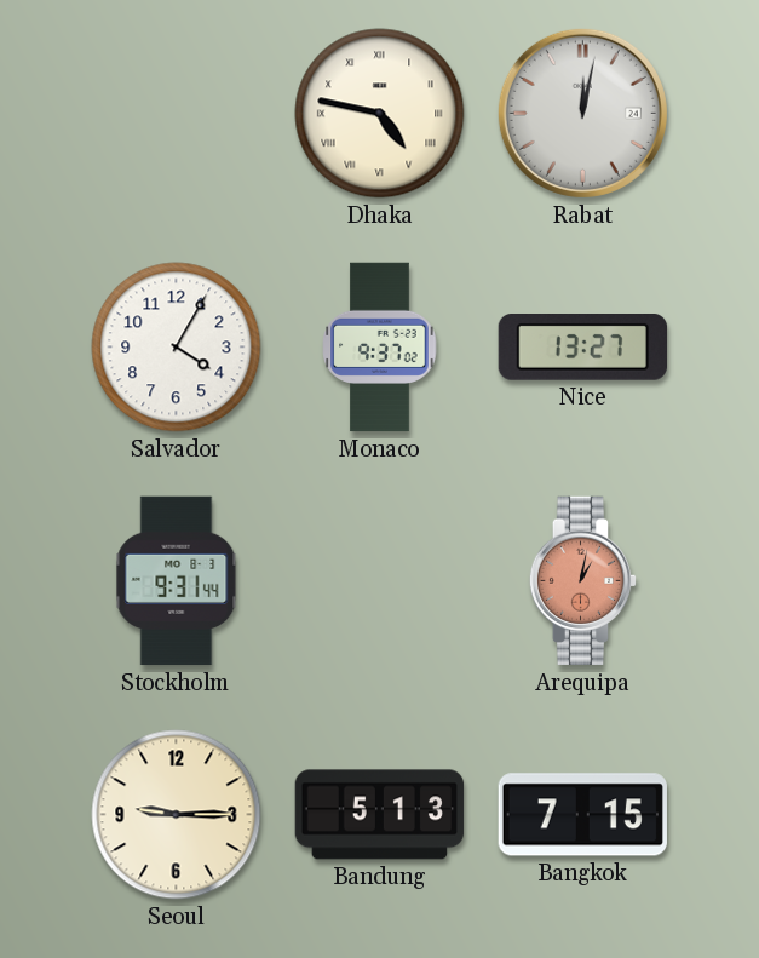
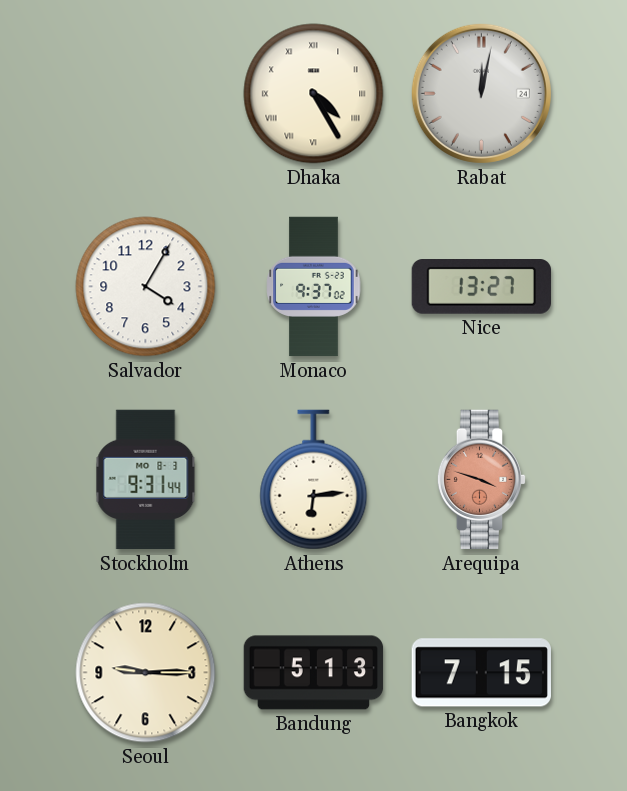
Dhaka: 4:47 -> 4:25
Athens: none -> 6:14
Arequipa: 1:02 -> 3:48
